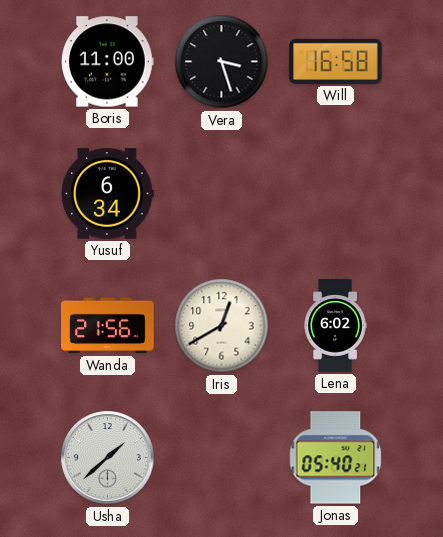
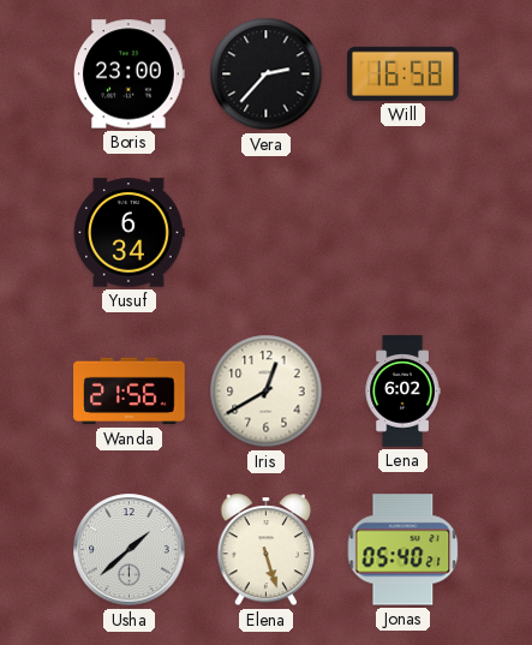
Boris: 11:00 -> 23:00
Vera: 3:27 -> 2:37
Elena: none -> 5:27
